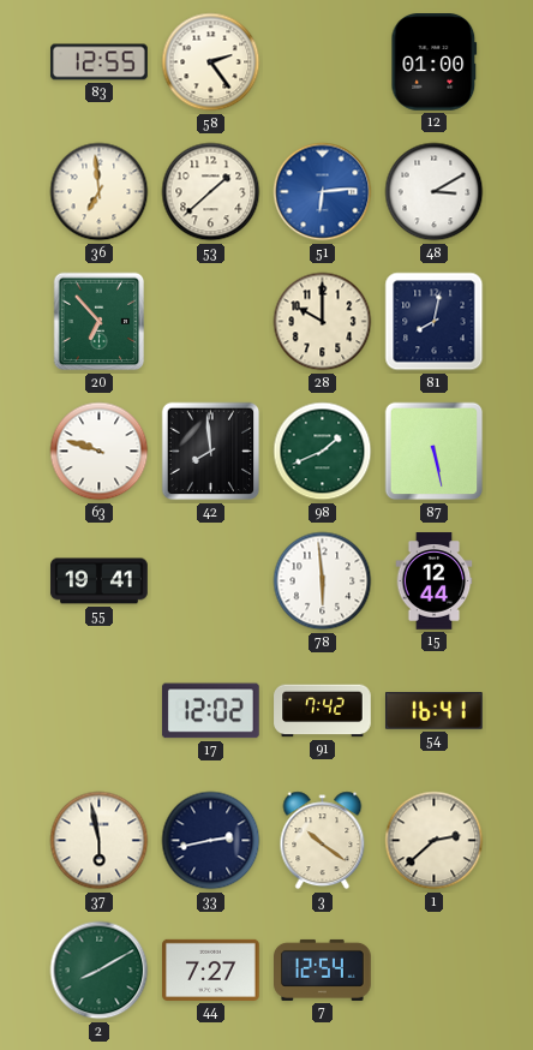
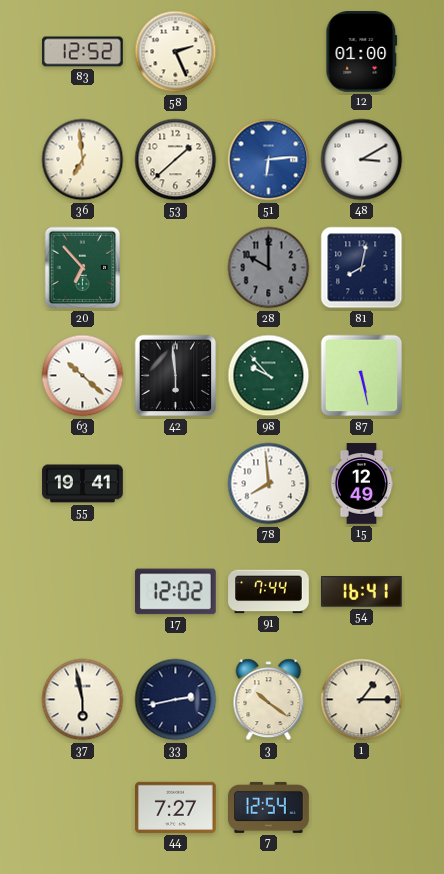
83: 12:55 -> 12:52
58: 2:24 -> 2:26
28 dial: cream -> grey
63: 9:48 -> 10:22
42: 7:59 -> 5:59
98: 1:41 -> 9:53
78: 5:59 -> 7:59
15: 12:44 -> 12:49
91: 7:42 -> 7:44
1: 2:38 -> 1:15
2: 8:10 -> none
